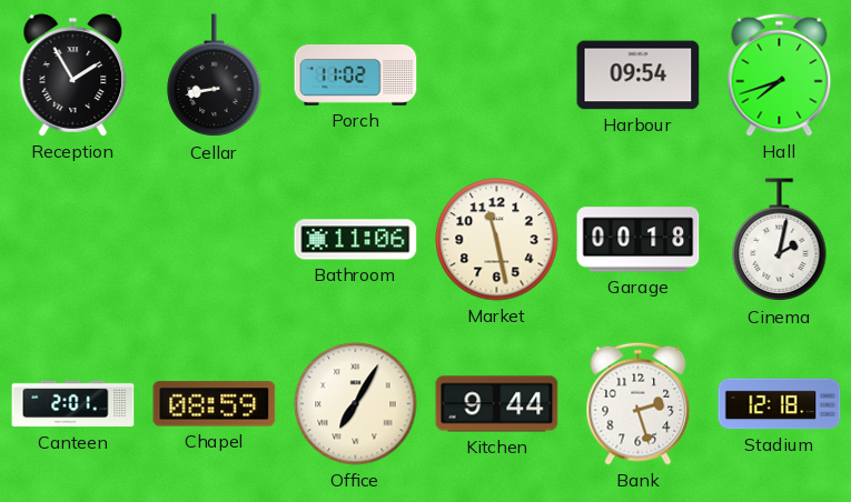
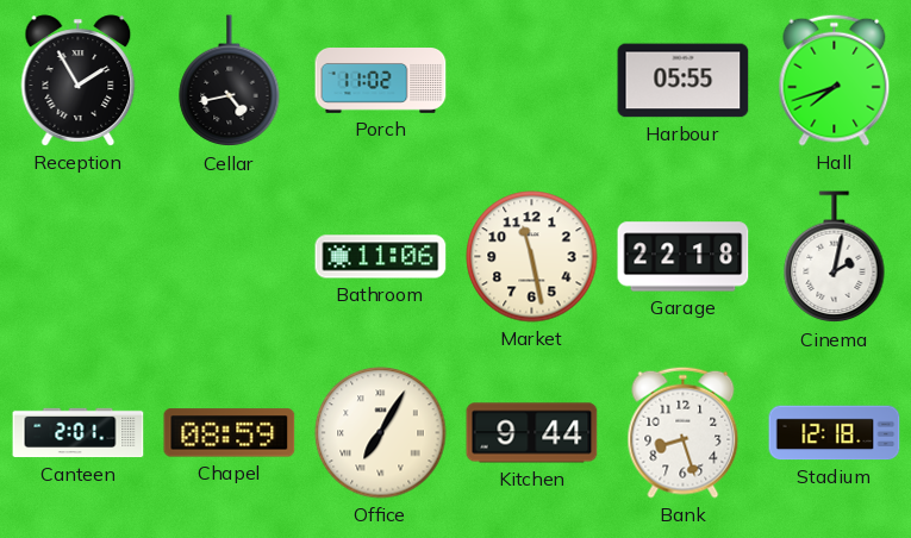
Cellar: 8:43 -> 4:43
Harbour: 09:54 -> 05:55
Garage: 00:18 -> 22:18
Bank: 2:27 -> 8:27
